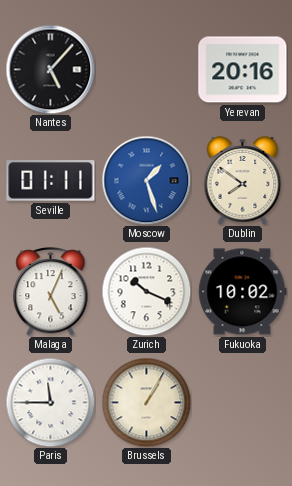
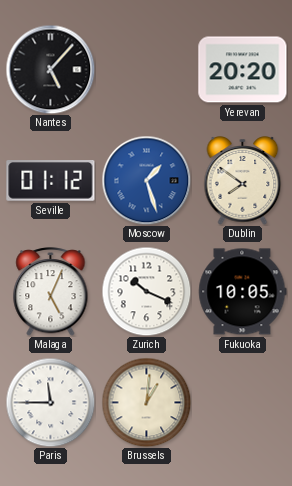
Yerevan: 20:16 -> 20:20
Seville: 01:11 -> 01:12
Fukuoka: 10:02 -> 10:05
Brussels: 1:05 -> 1:01
